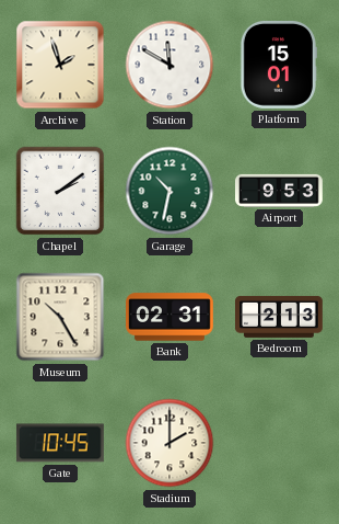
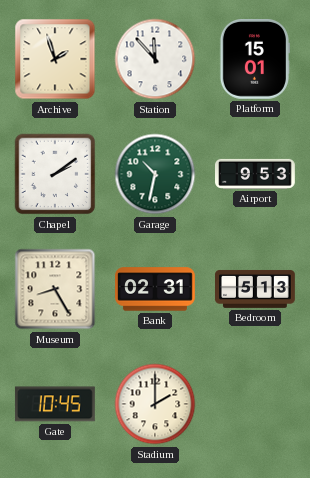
Station: 11:50 -> 11:53
Museum: 10:25 -> 8:25
Bedroom: 2:13 -> 5:13
